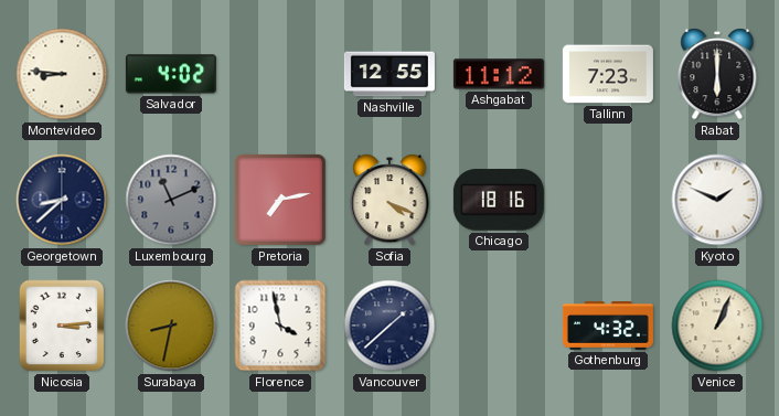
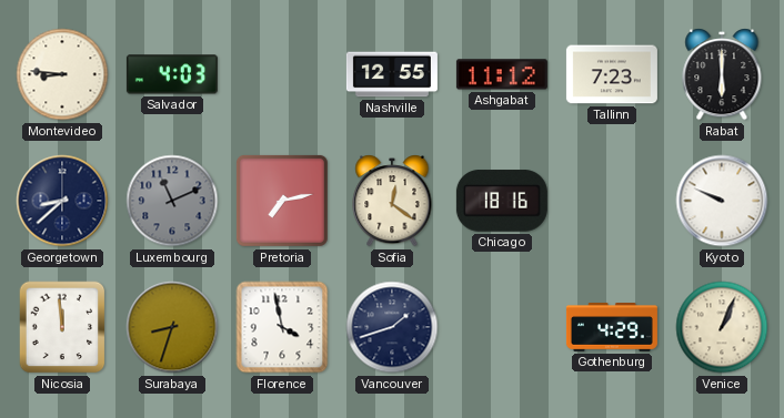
Salvador: 4:02 -> 4:03
Sofia: 4:19 -> 12:21
Kyoto: 1:49 -> 9:49
Nicosia: 3:14 -> 11:59
Surabaya: 8:32 -> 8:33
Vancouver: 1:38 -> 1:42
Gothenburg: 4:32 -> 4:29
